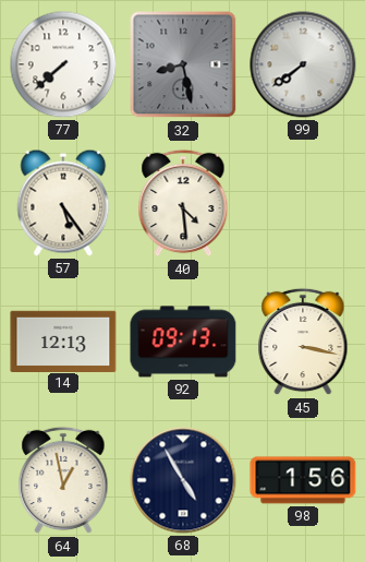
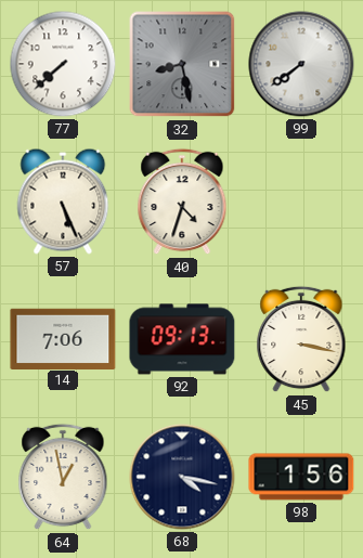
57: 5:24 -> 5:26
40: 4:29 -> 4:33
14: 12:13 -> 7:06
68: 4:55 -> 4:17
